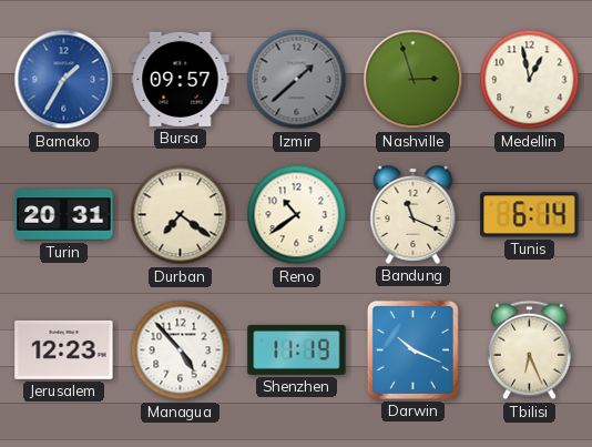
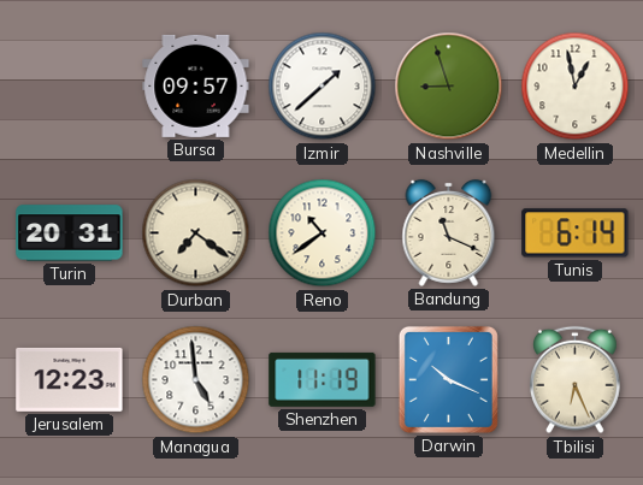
Bamako: 1:35 -> none
Izmir dial: grey -> white
Nashville: 2:57 -> 8:57
Managua: 4:53 -> 4:59
